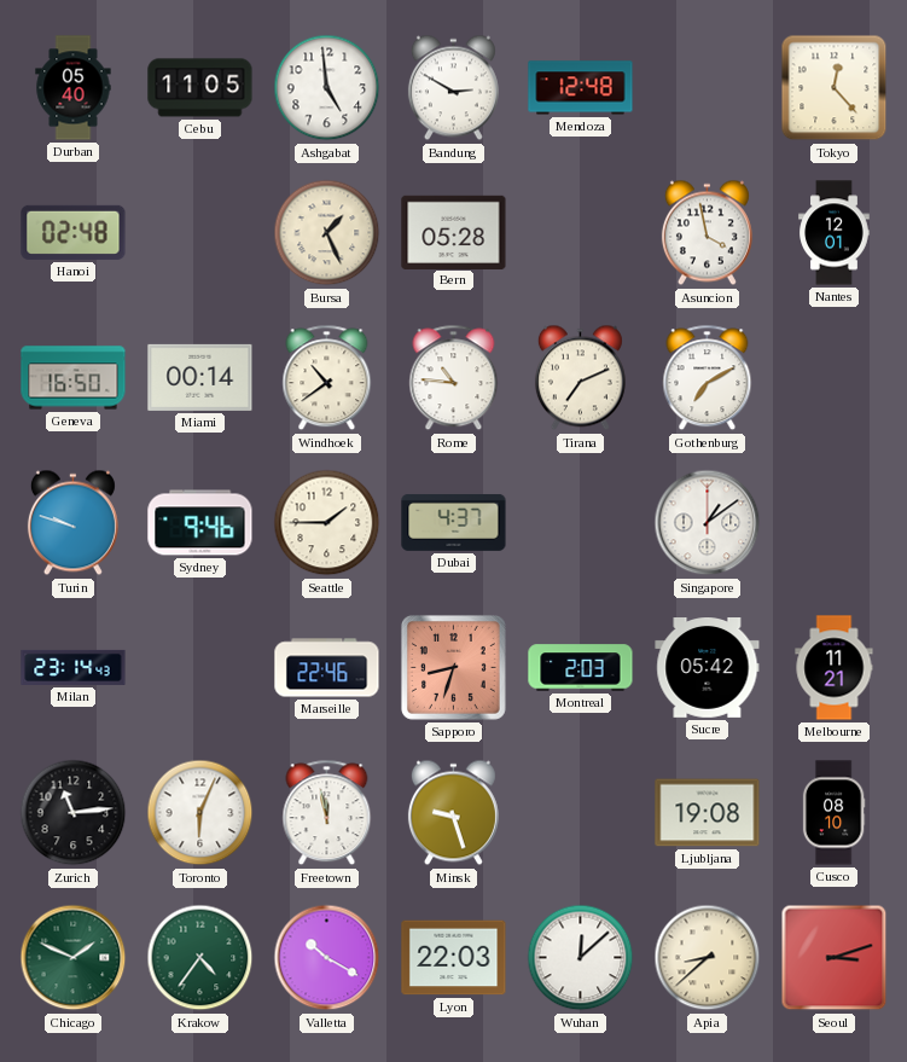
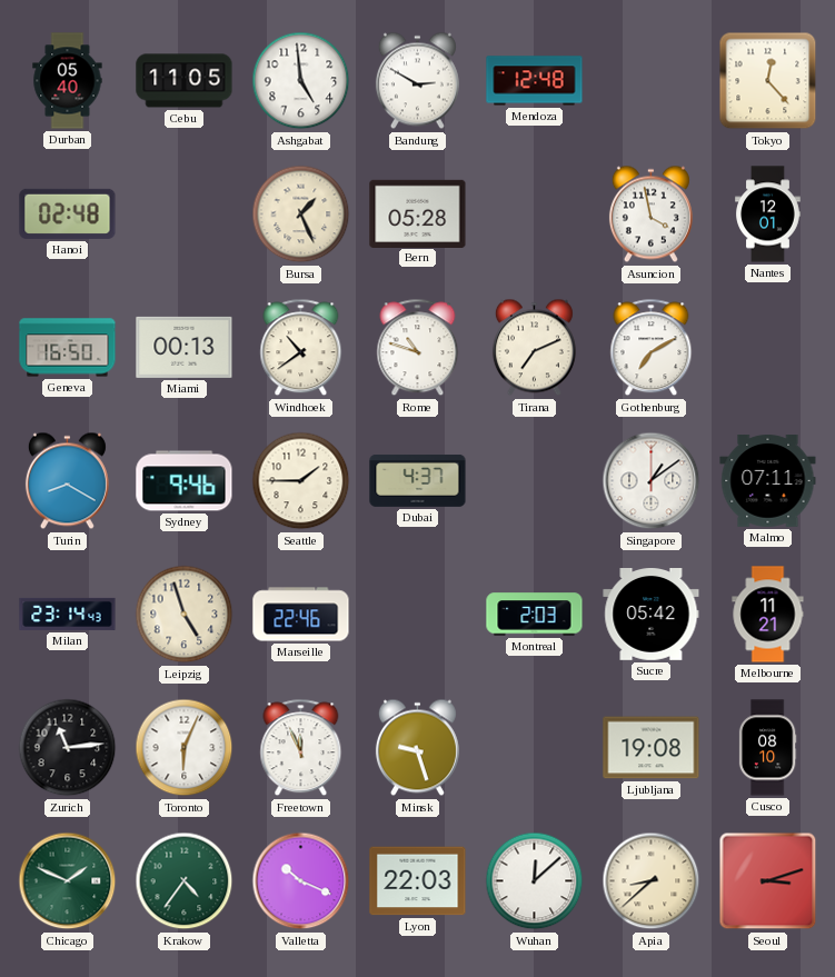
Miami: 00:14 -> 00:13
Rome: 10:46 -> 10:48
Turin: 9:48 -> 8:20
Malmo: none -> 07:11
Leipzig: none -> 4:57
Sapporo: 8:33 -> none
Freetown: 11:58 -> 11:56
Valletta: 10:20 -> 10:19
